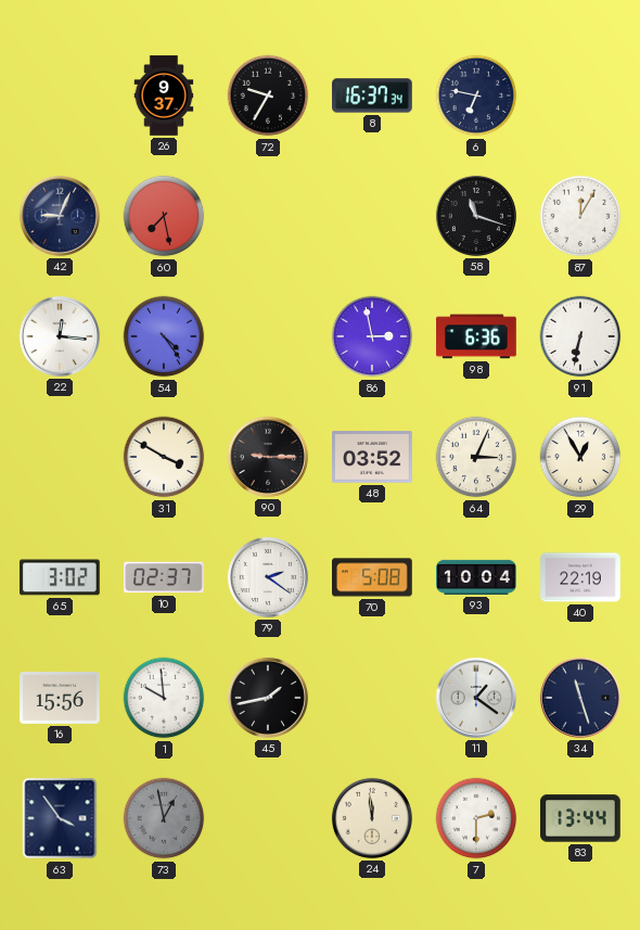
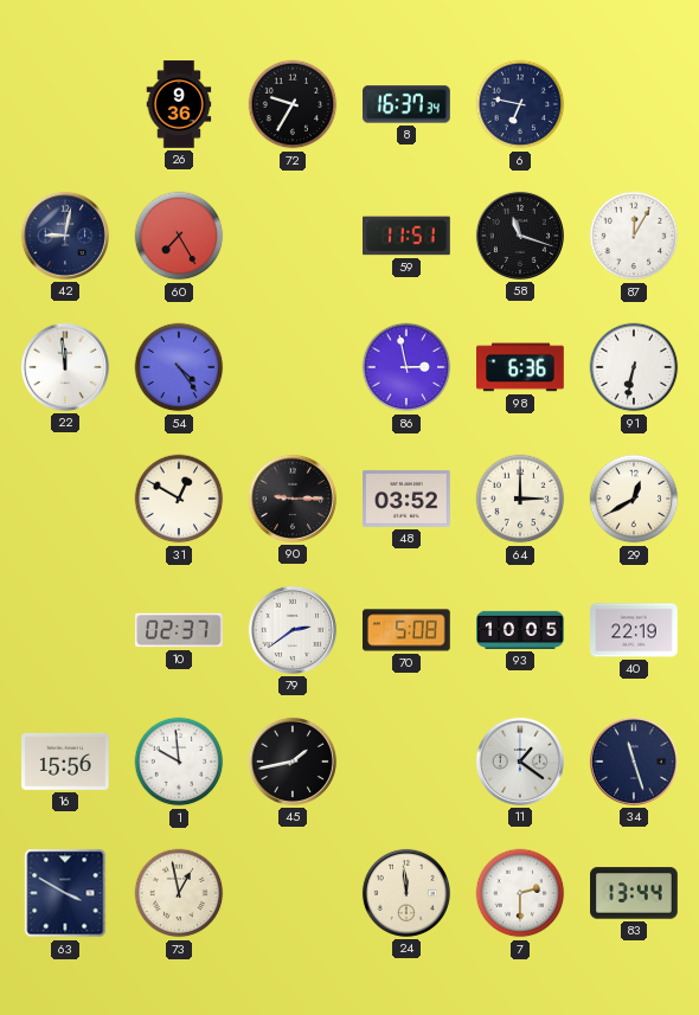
26: 9:37 -> 9:36
42: 9:04 -> 9:02
60: 7:28 -> 7:25
59: none -> 11:51
22: 12:16 -> 11:59
31: 3:50 -> 12:50
64: 3:04 -> 3:00
29: 12:55 -> 12:40
65: 3:02 -> none
79: 2:21 -> 2:39
93: 10:04 -> 10:05
63: 3:54 -> 3:50
73 dial: grey -> cream
